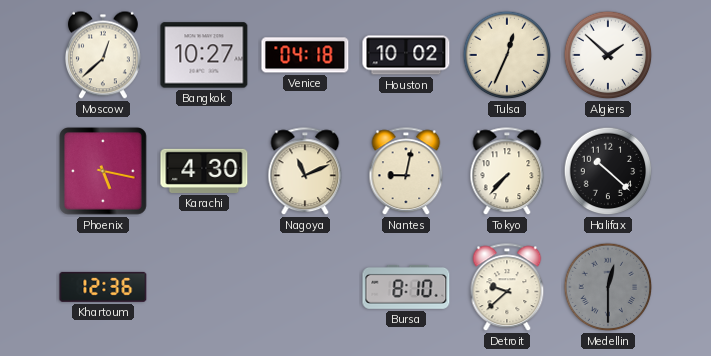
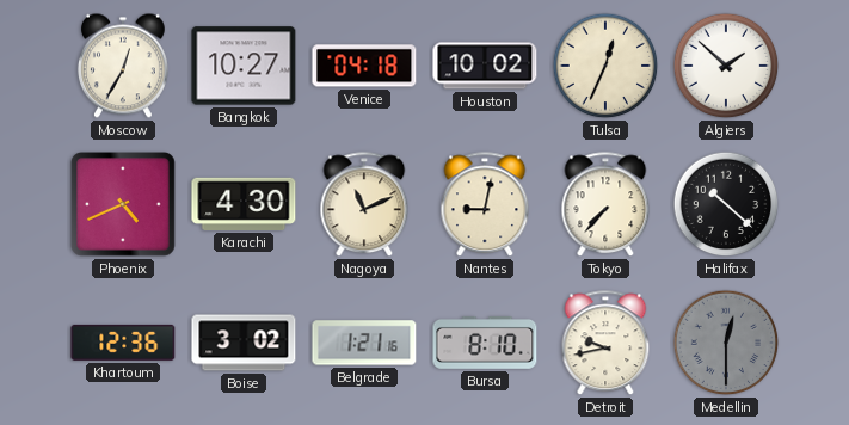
Moscow: 12:38 -> 12:35
Phoenix: 5:17 -> 4:41
Boise: none -> 3:02
Belgrade: none -> 1:21
Detroit: 9:38 -> 9:43
